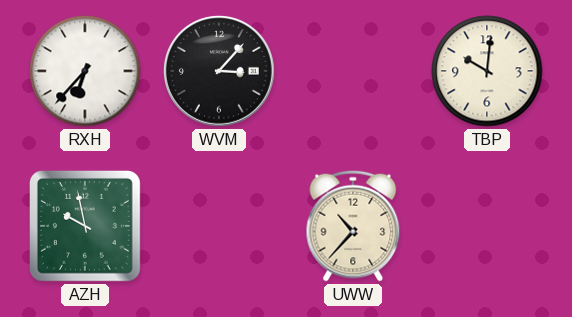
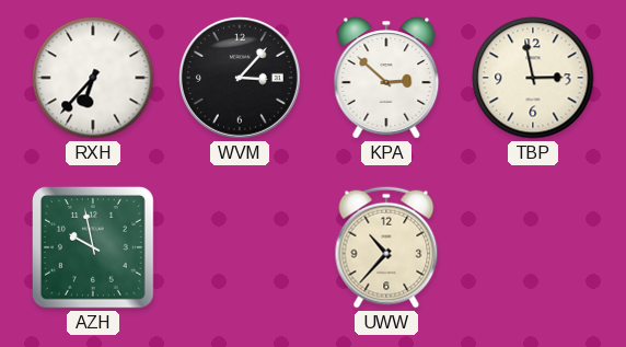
KPA: none -> 2:52
TBP: 10:01 -> 2:58
